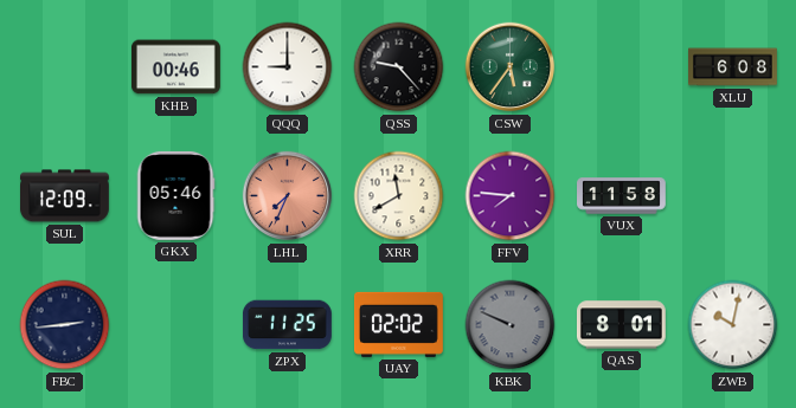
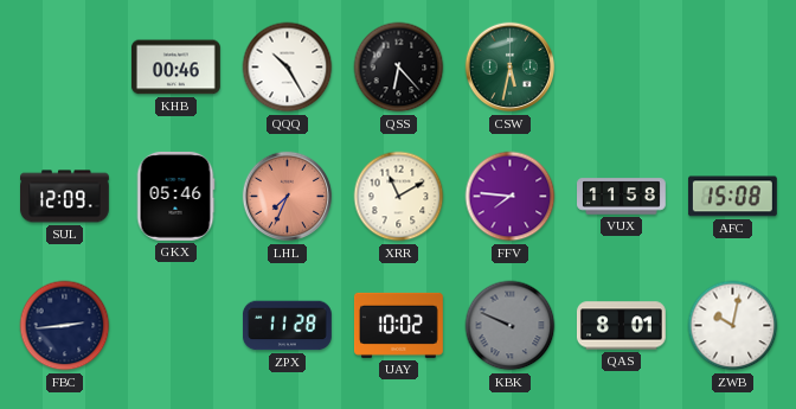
QQQ: 9:00 -> 10:25
QSS: 9:23 -> 6:23
CSW: 5:36 -> 5:32
XLU: 6:08 -> none
XRR: 11:40 -> 11:10
AFC: none -> 15:08
ZPX: 11:25 -> 11:28
UAY: 02:02 -> 10:02
